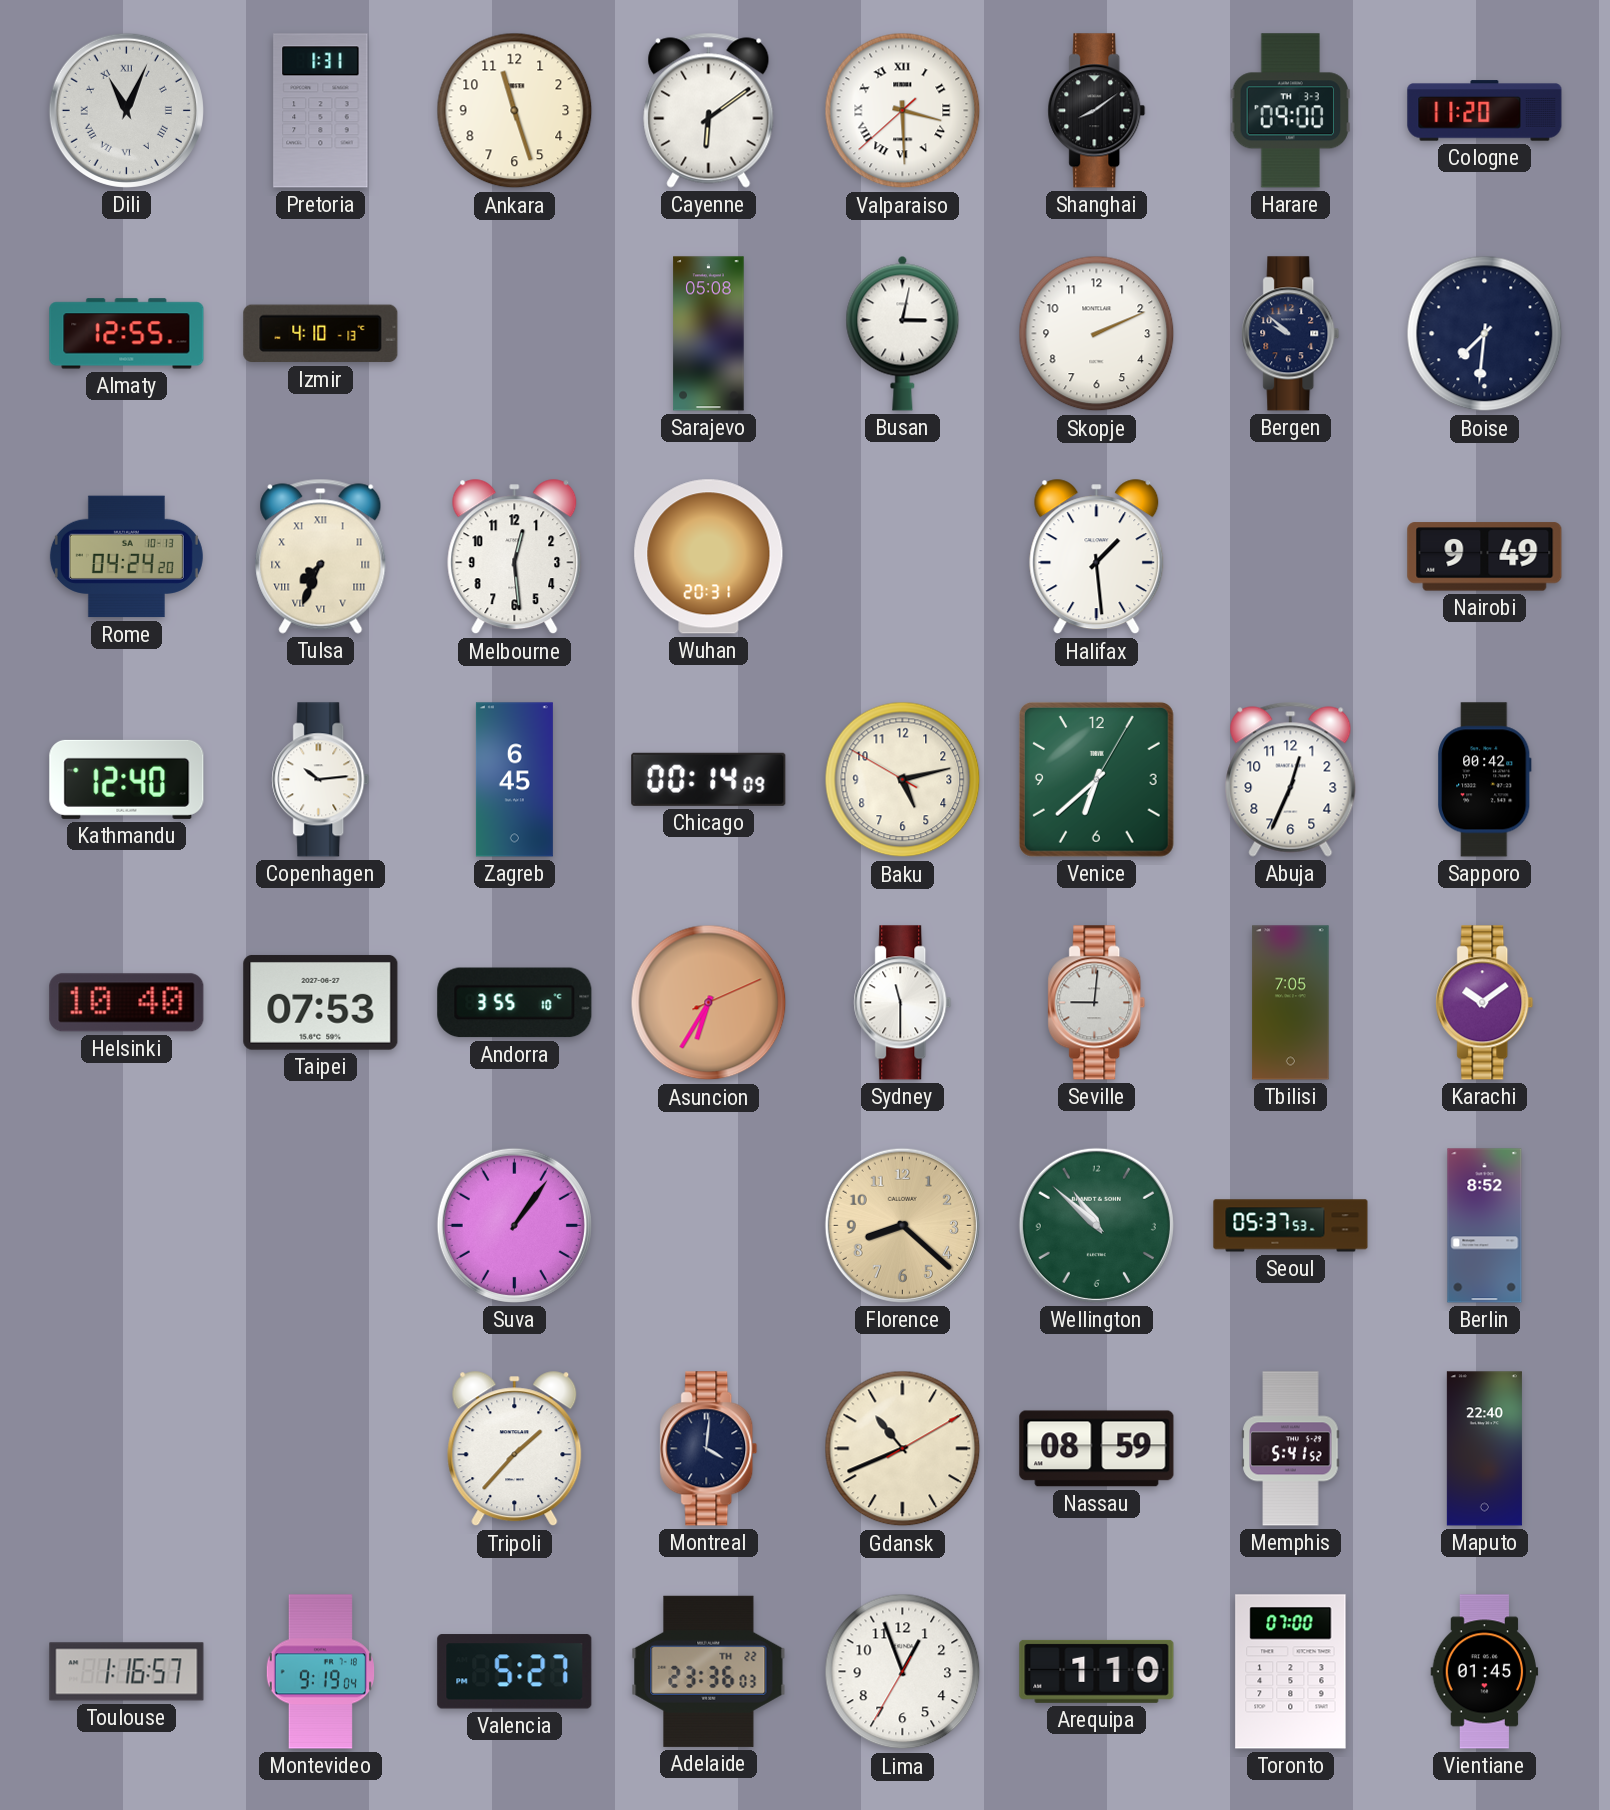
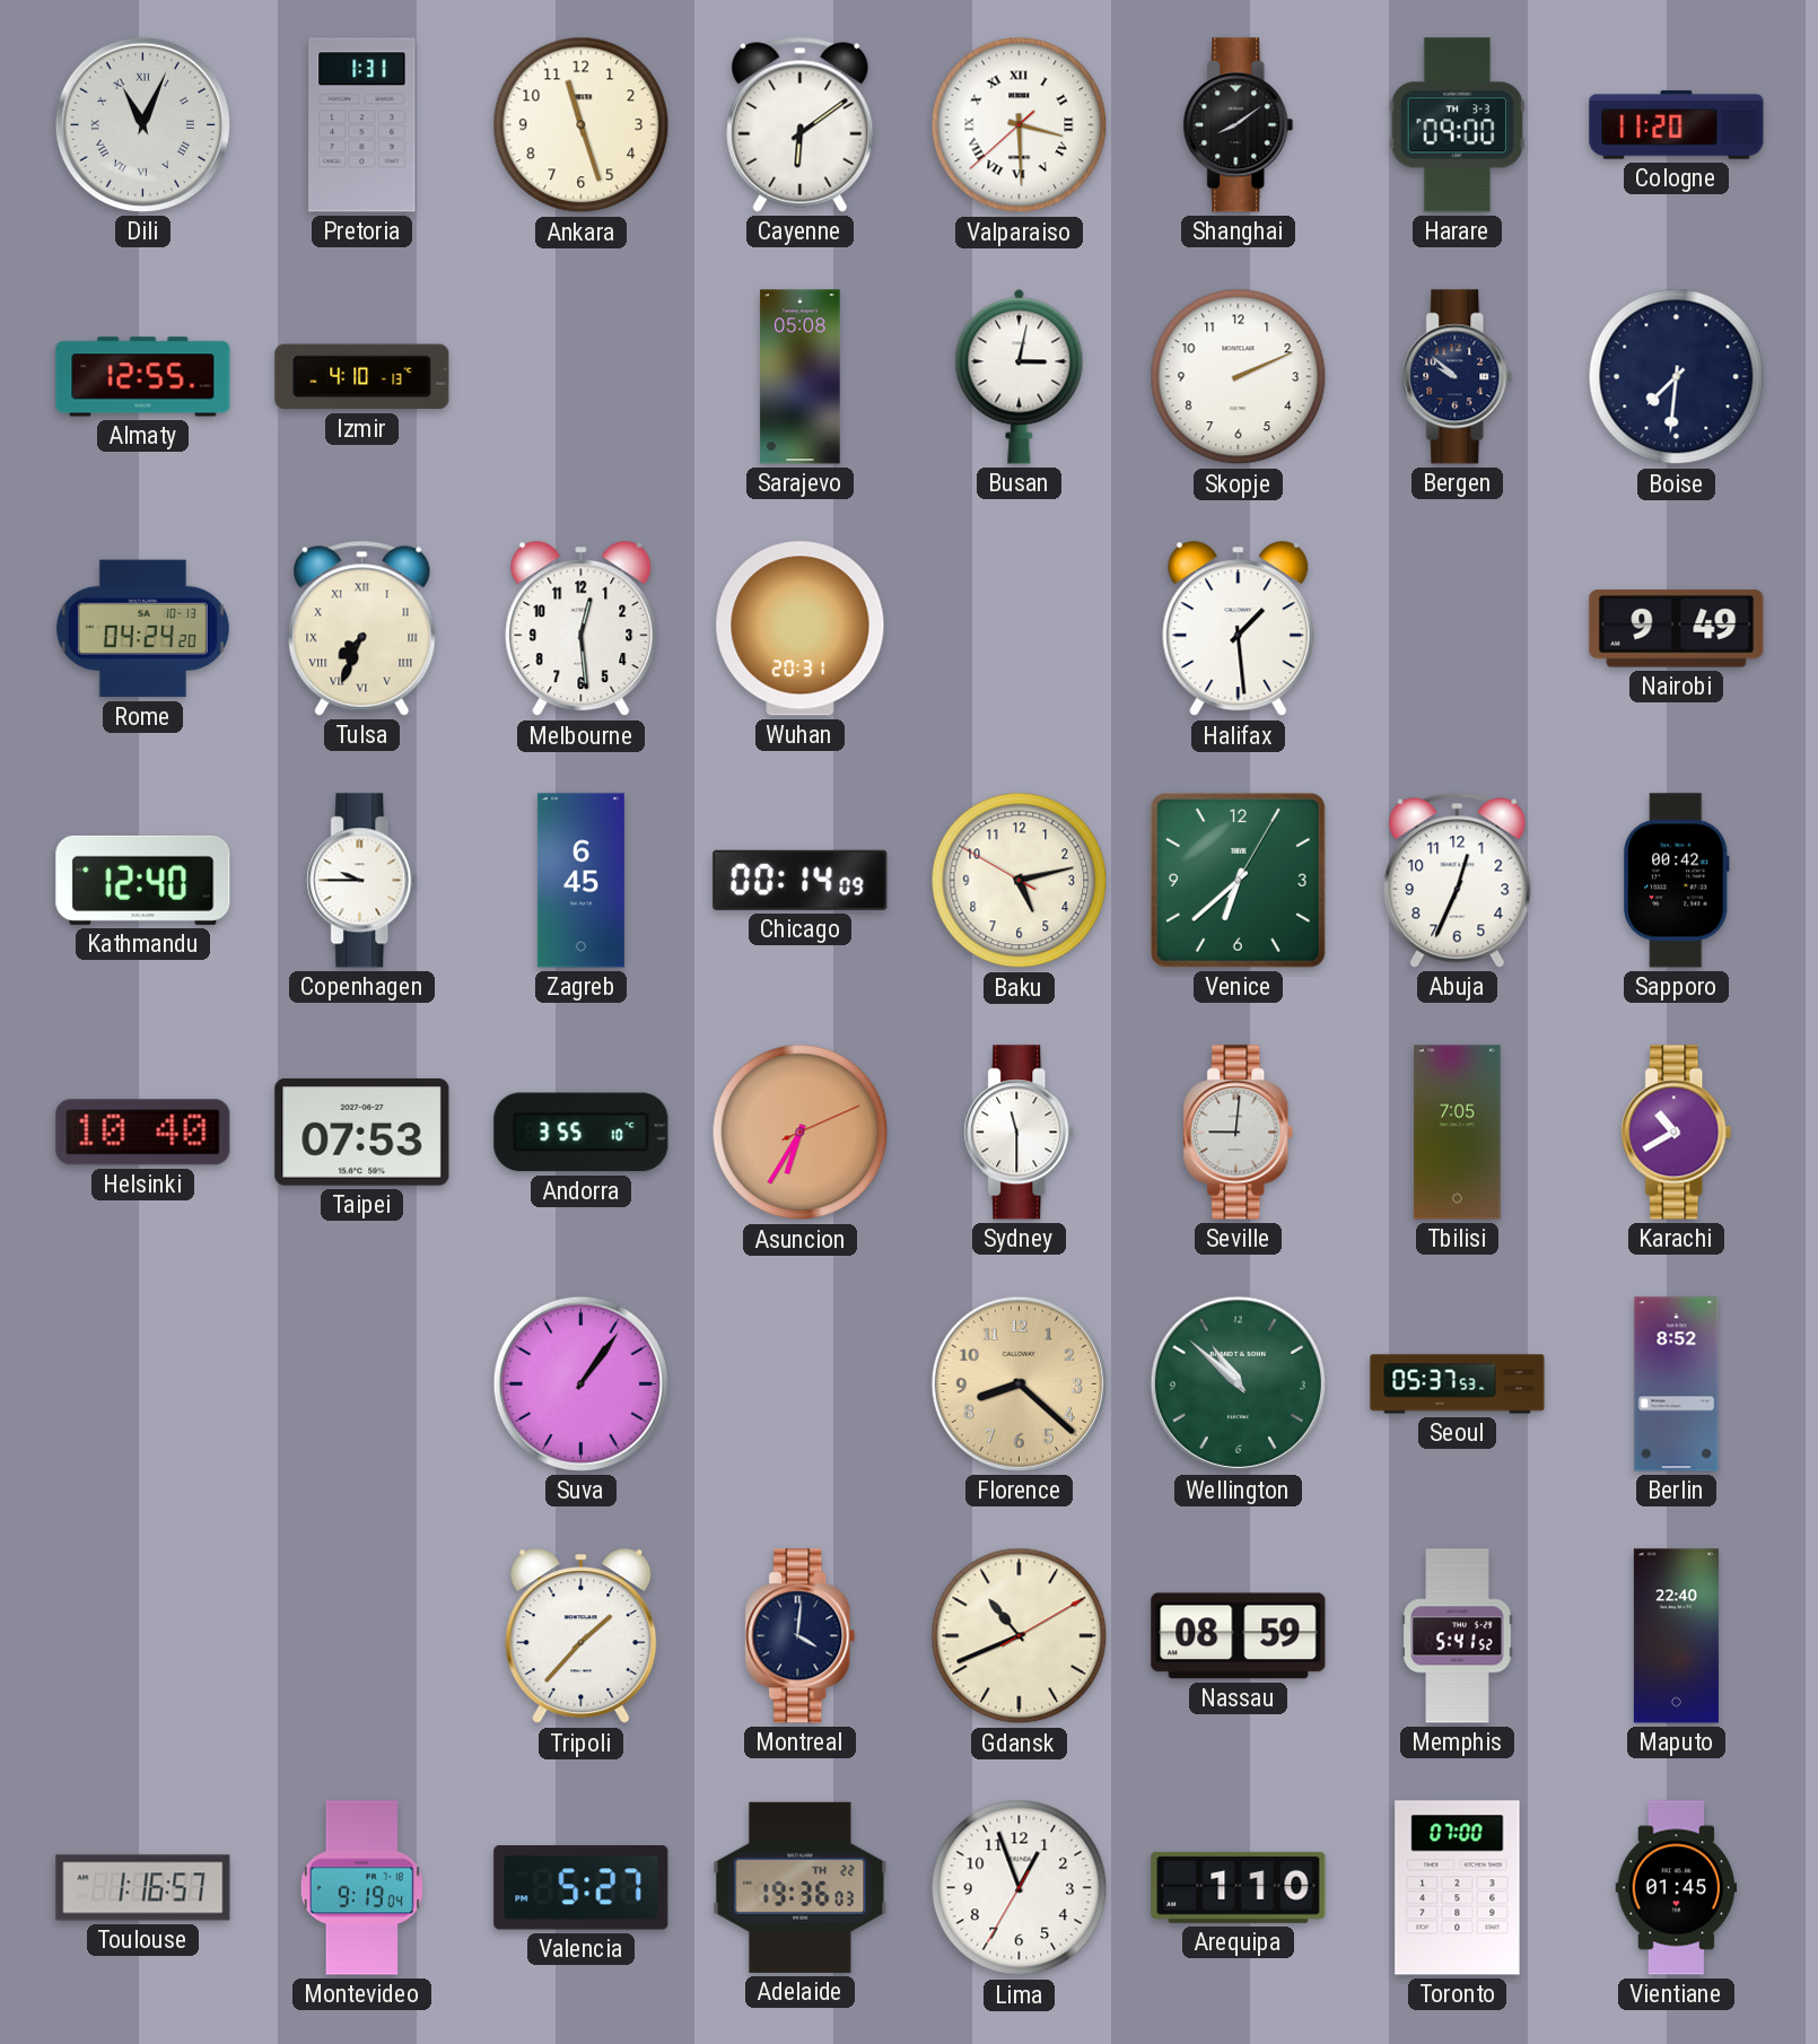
Copenhagen: 10:14 -> 9:45
Karachi: 10:09 -> 10:40
Adelaide: 23:36 -> 19:36
